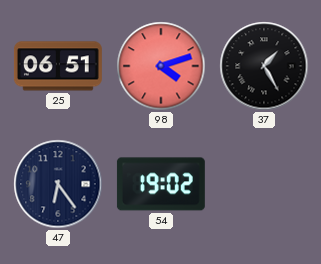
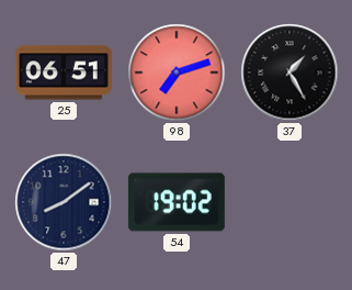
98: 4:12 -> 7:12
47: 6:24 -> 8:09
